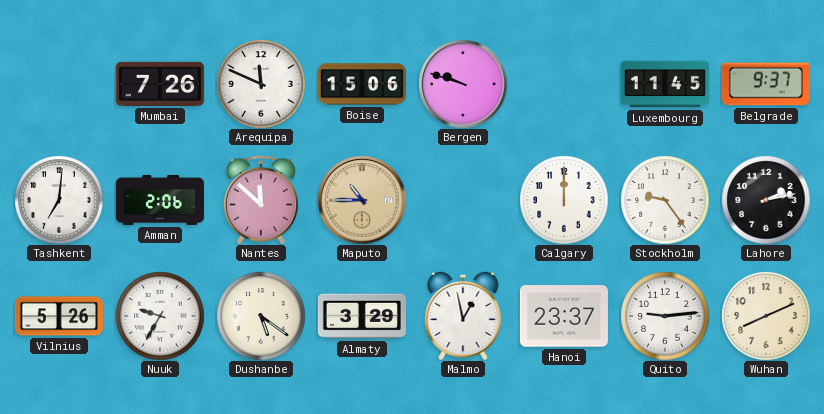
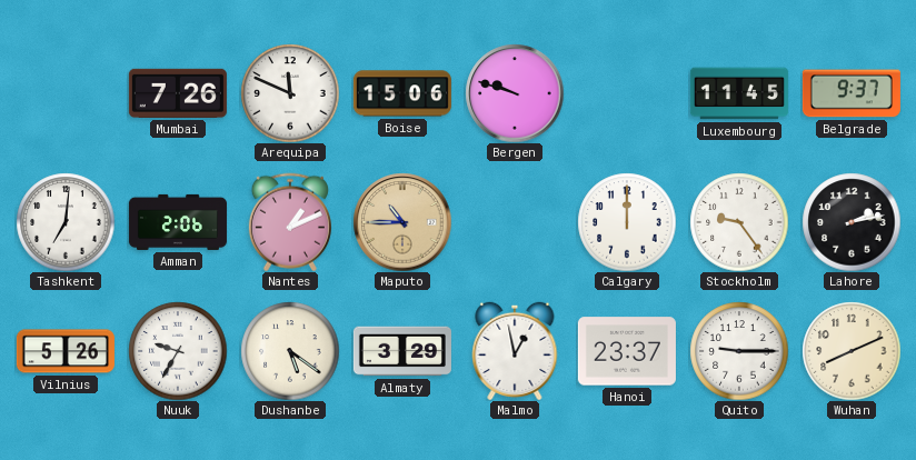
Nantes: 11:52 -> 1:11
Quito: 9:14 -> 9:15
